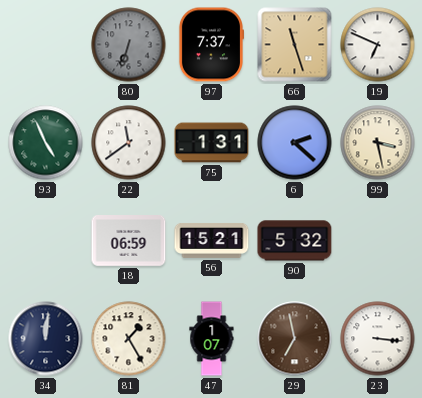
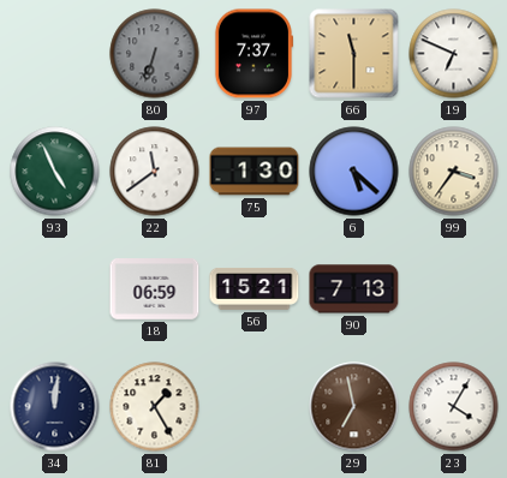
66: 11:27 -> 11:30
75: 1:31 -> 1:30
6: 2:22 -> 5:22
99: 3:28 -> 3:36
90: 5:32 -> 7:13
47: 1:07 -> none
23: 3:16 -> 4:05
